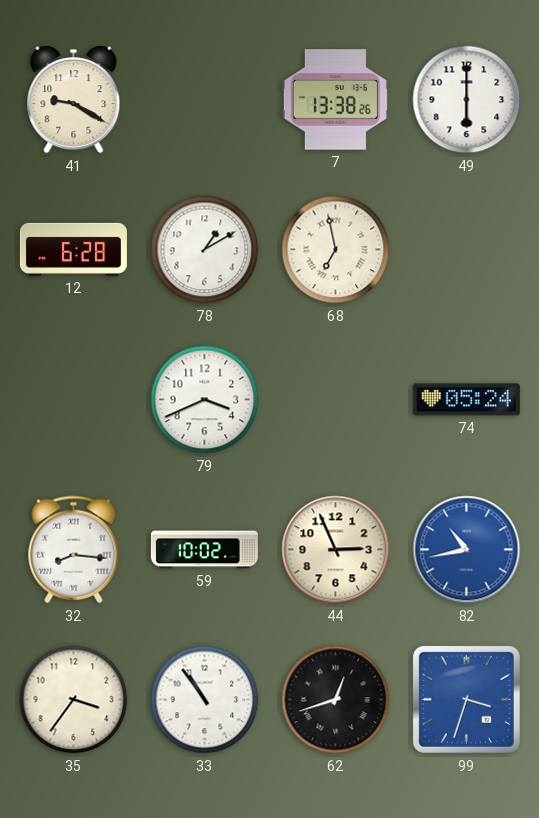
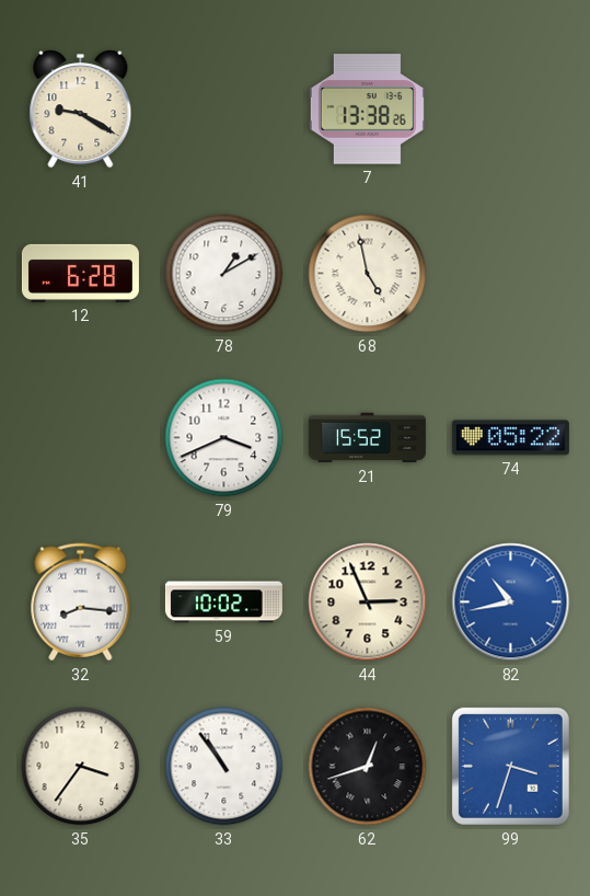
49: 6:00 -> none
68: 6:58 -> 4:58
21: none -> 15:52
74: 05:24 -> 05:22
